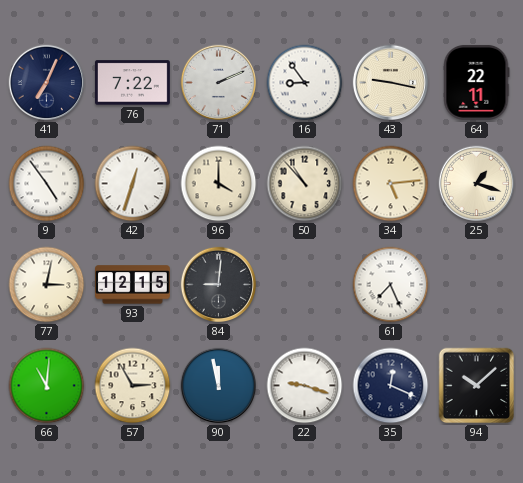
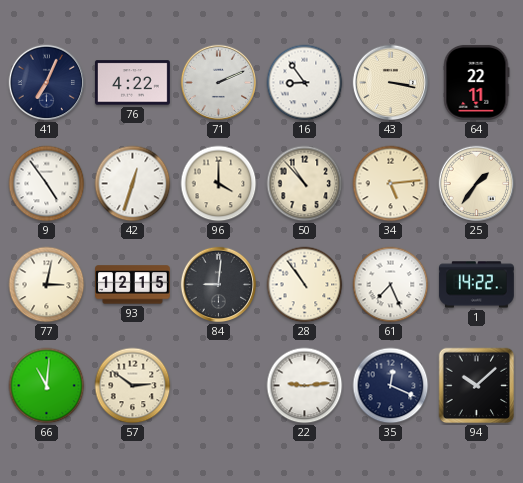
76: 7:22 -> 4:22
43: 9:17 -> 3:17
25: 1:18 -> 1:36
28: none -> 10:54
1: none -> 14:22
57: 2:55 -> 2:51
90: 11:58 -> none
22: 9:18 -> 9:14
